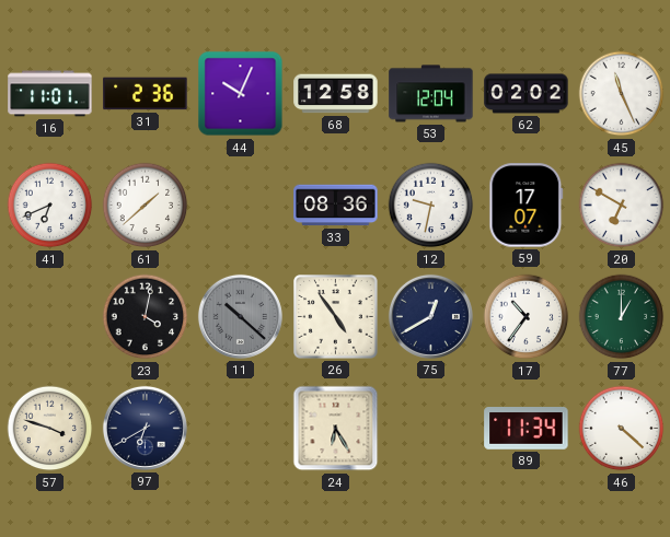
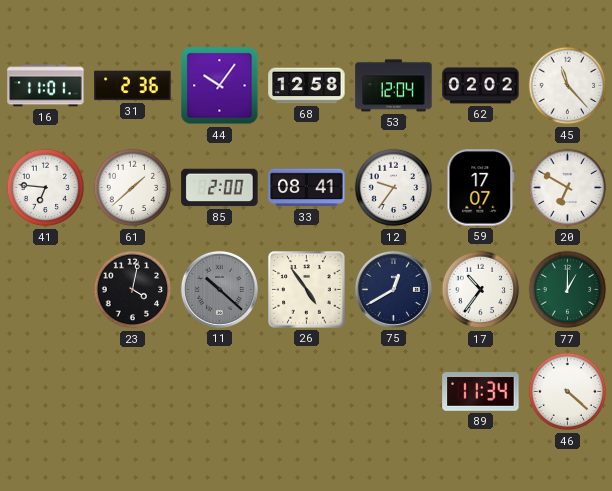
44: 10:04 -> 10:06
45: 11:26 -> 11:23
41: 6:41 -> 6:46
85: none -> 2:00
33: 08:36 -> 08:41
12: 9:32 -> 9:36
57: 3:48 -> none
97: 6:40 -> none
24: 6:25 -> none
